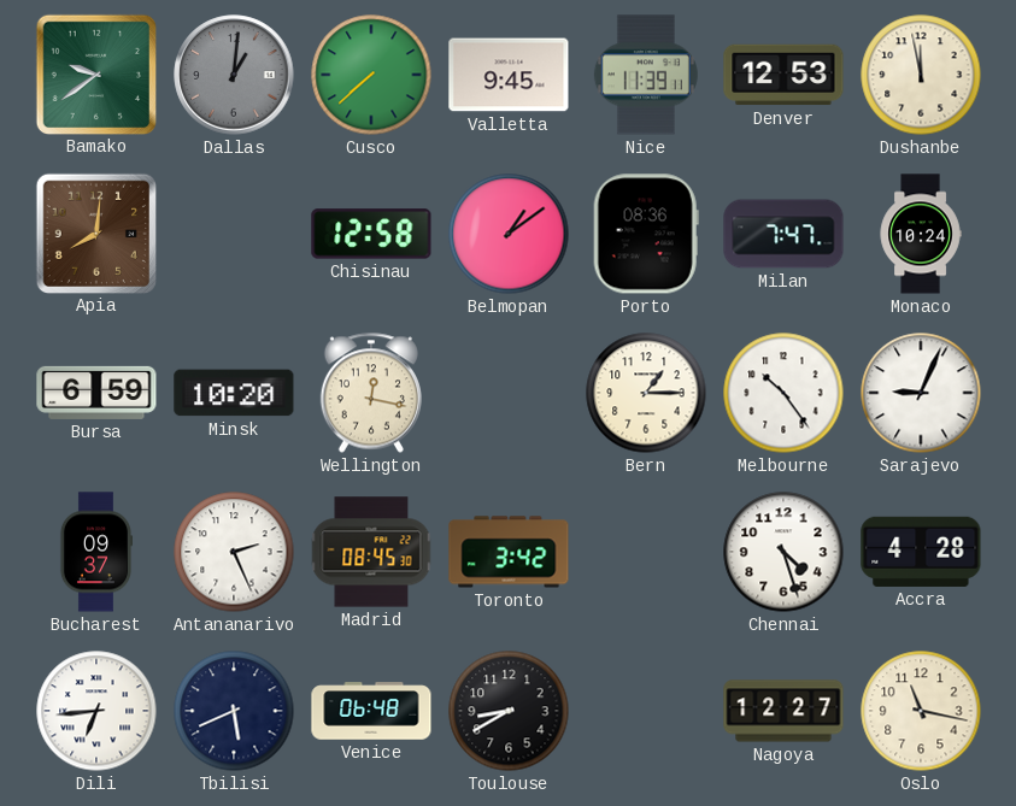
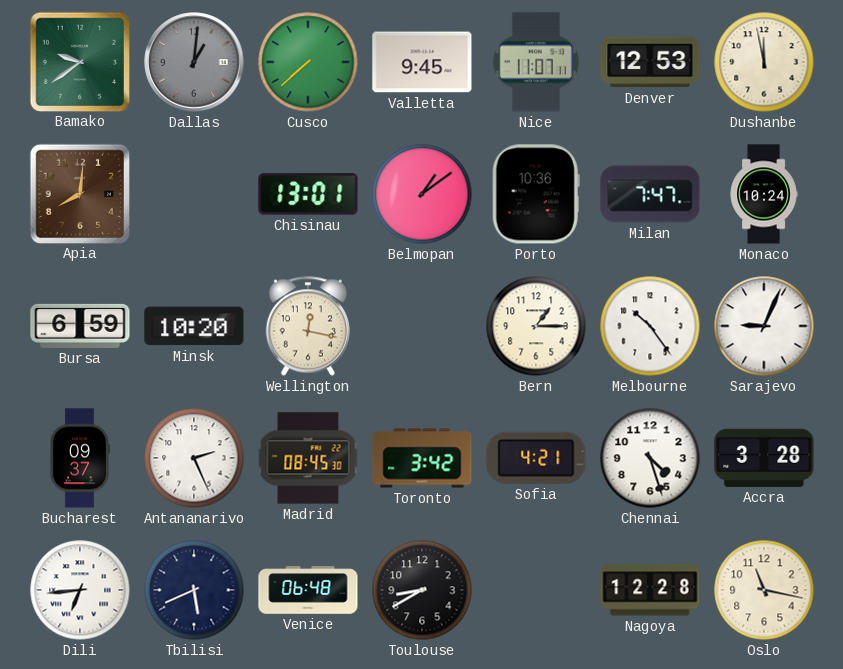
Nice: 11:39 -> 11:07
Chisinau: 12:58 -> 13:01
Porto: 08:36 -> 10:36
Sofia: none -> 4:21
Accra: 4:28 -> 3:28
Nagoya: 12:27 -> 12:28
